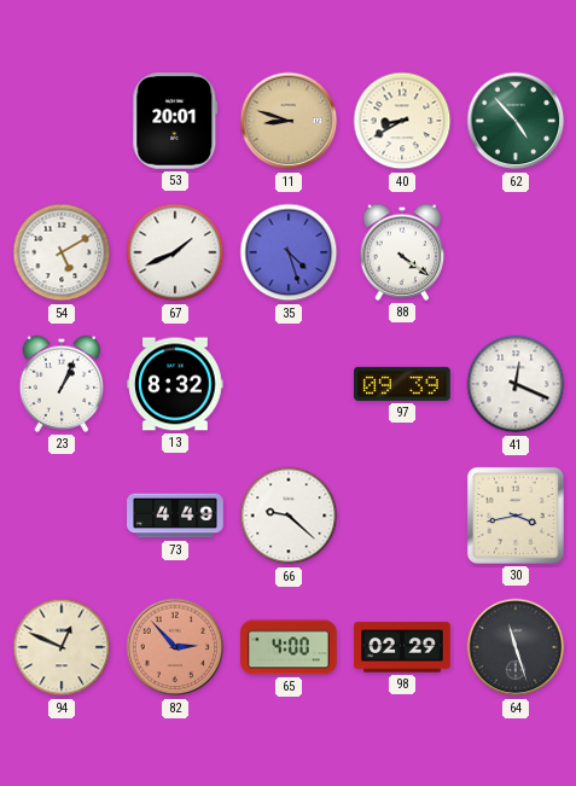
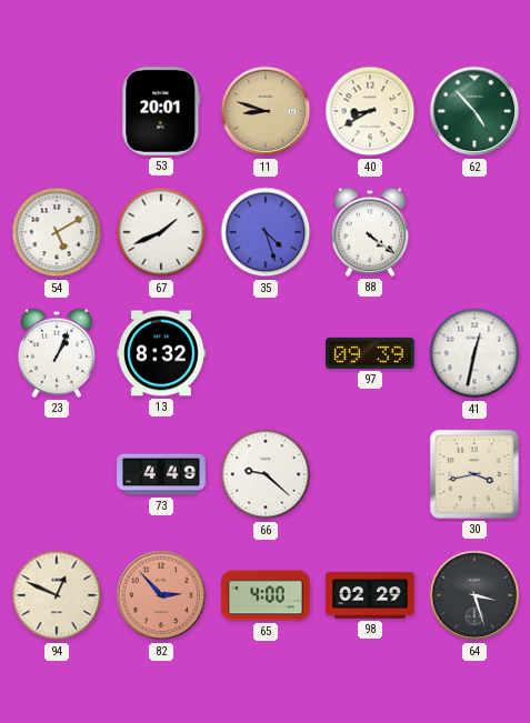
41: 12:19 -> 12:32
64: 11:27 -> 3:27
